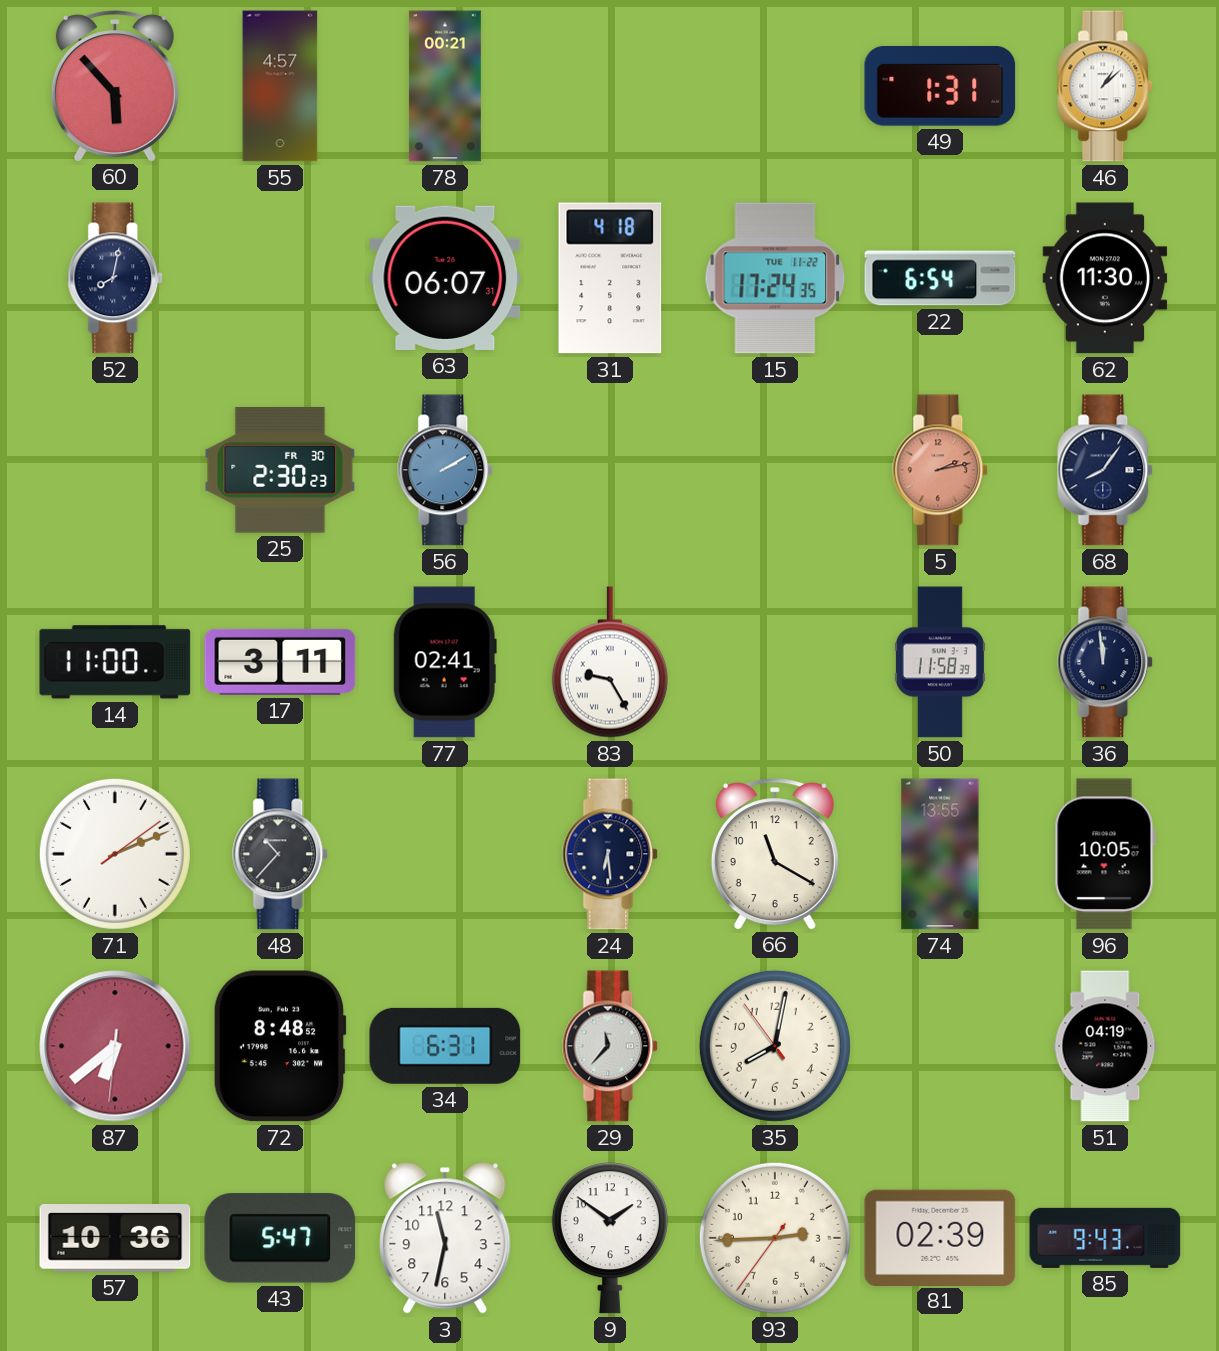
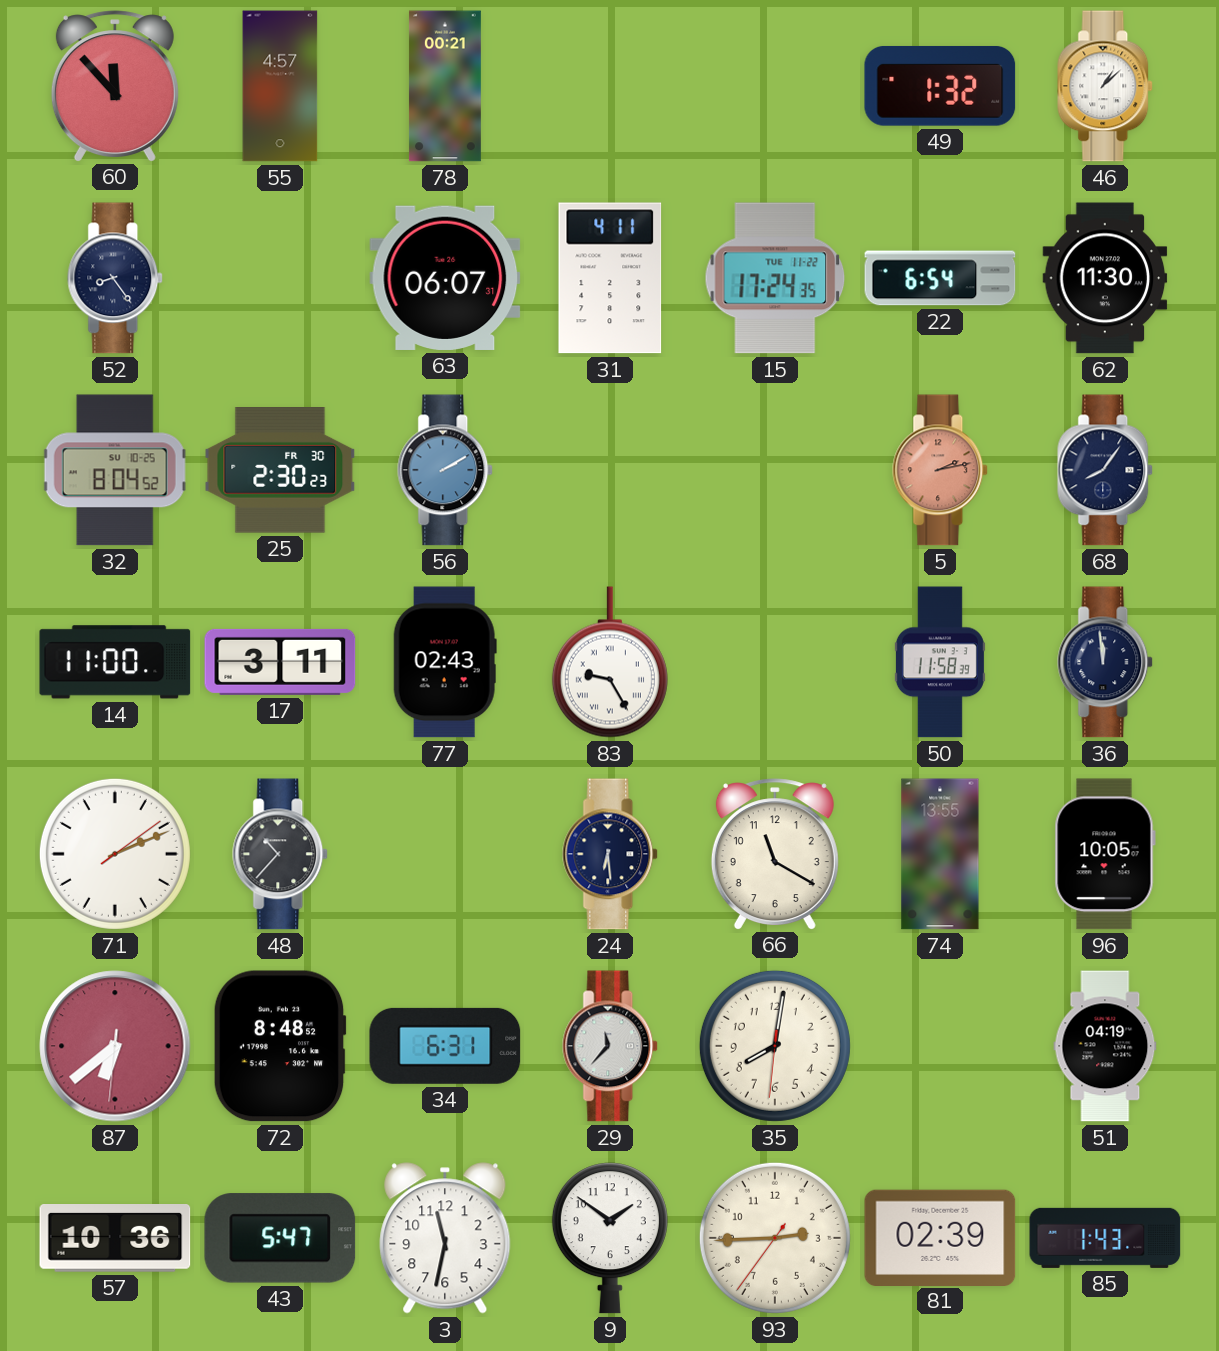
60: 5:53 -> 11:53
49: 1:31 -> 1:32
52: 8:02 -> 8:24
31: 4:18 -> 4:11
32: none -> 8:04
77: 02:41 -> 02:43
35: 8:01:54 -> 8:01:31
85: 9:43 -> 1:43
